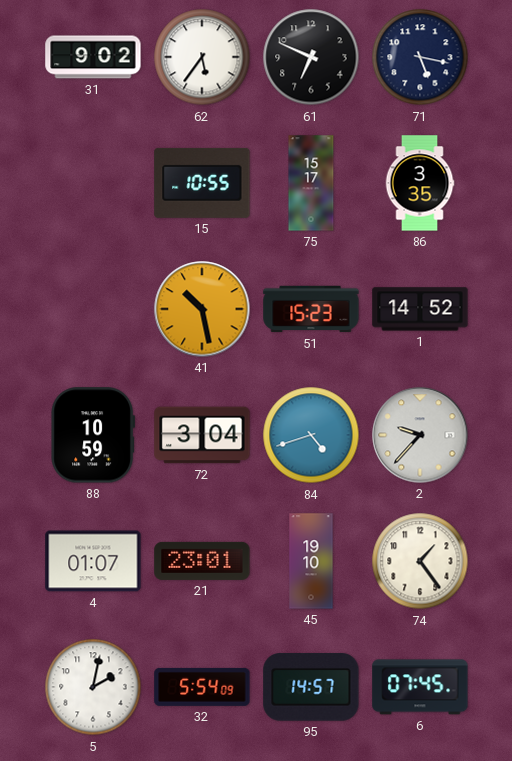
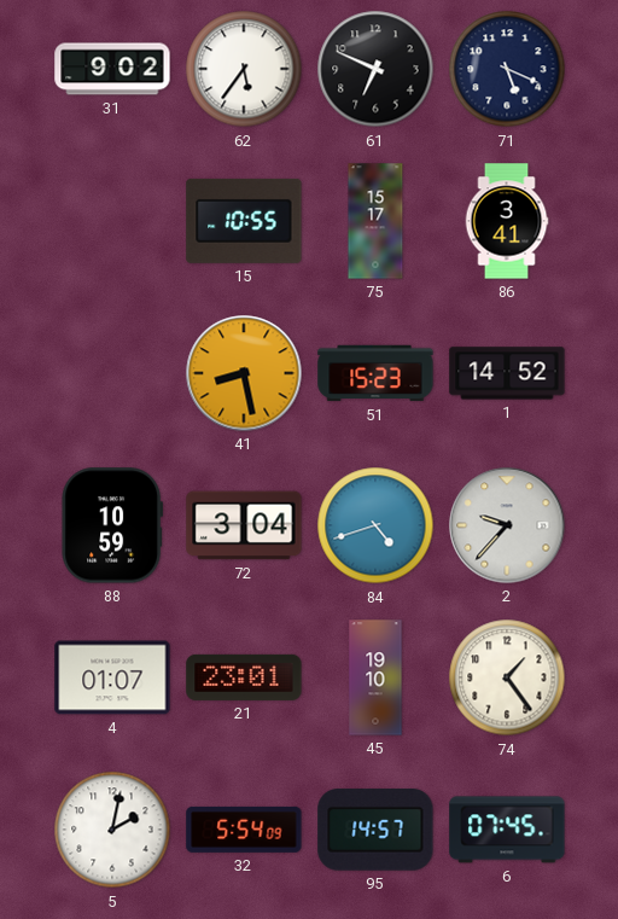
71: 5:17 -> 5:19
86: 3:35 -> 3:41
41: 10:28 -> 8:28
